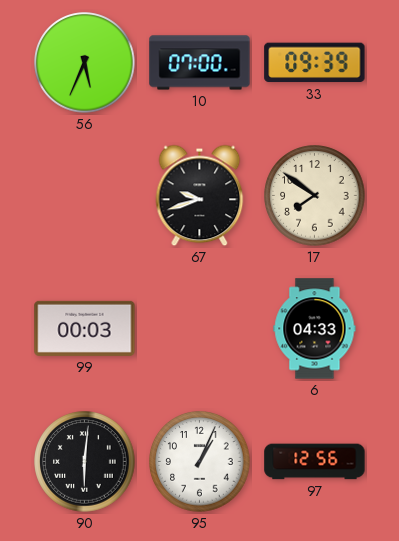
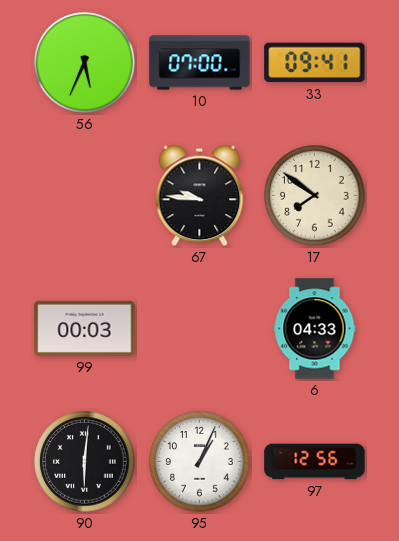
33: 09:39 -> 09:41
67: 9:42 -> 9:46
